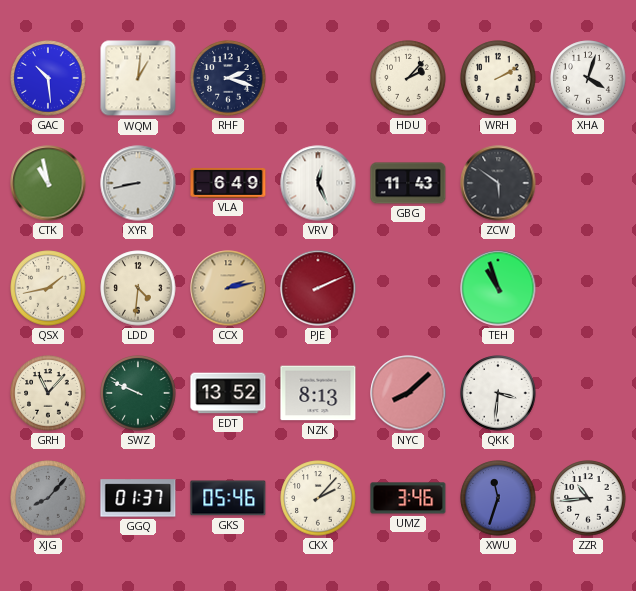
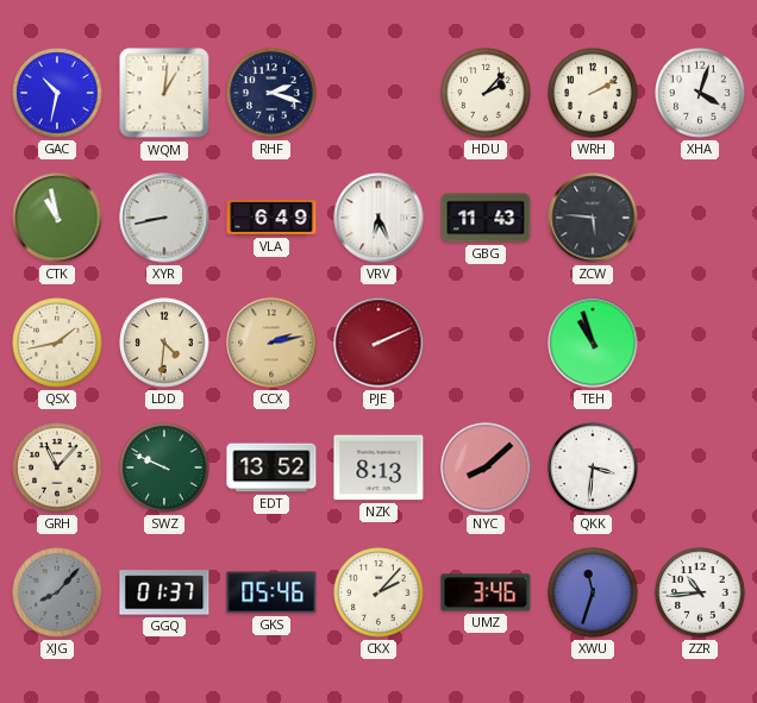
GAC: 10:29 -> 10:32
VRV: 12:26 -> 6:26
ZCW: 5:51 -> 5:46
